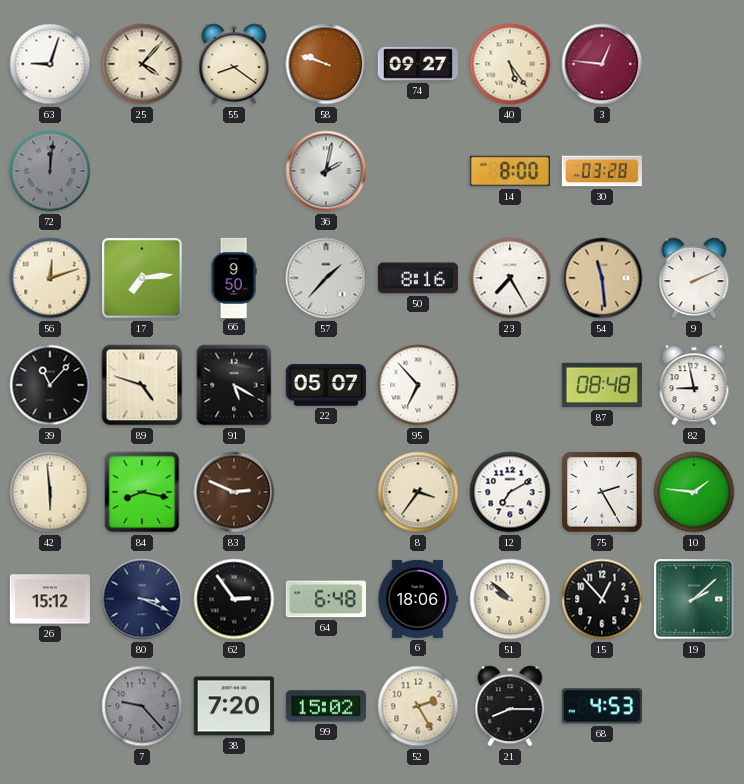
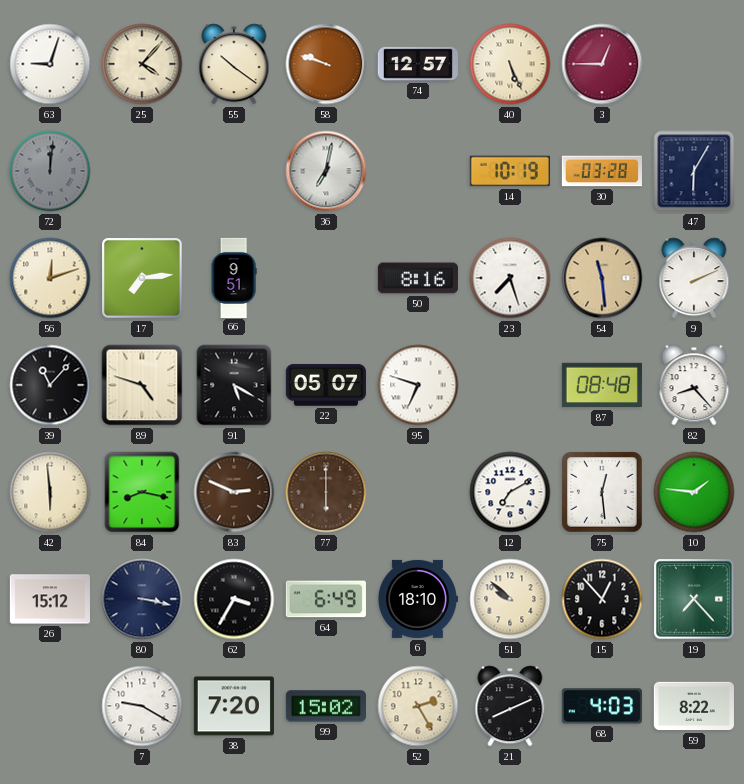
55: 8:21 -> 10:21
74: 09:27 -> 12:57
40: 5:24 -> 5:26
3: 12:46 -> 12:45
36: 2:02 -> 7:02
14: 8:00 -> 10:19
47: none -> 6:05
66: 9:50 -> 9:51
57: 1:37 -> none
23: 7:25 -> 7:27
95: 6:53 -> 6:48
82: 8:58 -> 8:23
77: none -> 6:00
8: 3:36 -> none
75: 2:25 -> 12:29
80: 3:19 -> 3:17
62: 2:54 -> 3:35
64: 6:48 -> 6:49
6: 18:06 -> 18:10
19: 2:08 -> 7:23
7: 9:23 -> 9:20
7 dial: grey -> white
21: 8:15 -> 8:11
68: 4:53 -> 4:03
59: none -> 8:22
